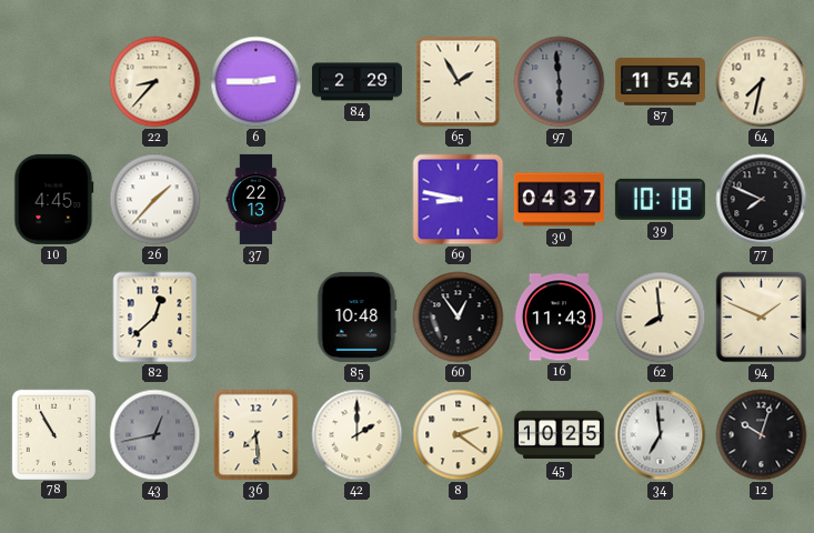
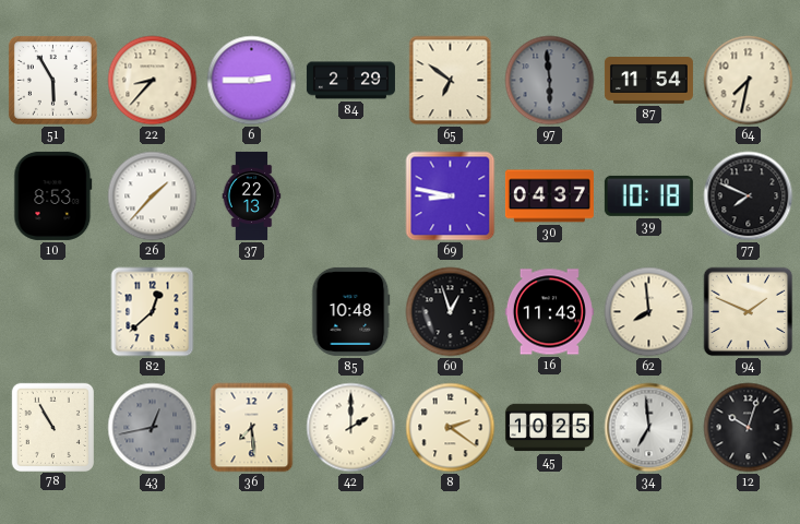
51: none -> 5:55
65: 1:55 -> 6:51
10: 4:45 -> 8:53
60: 12:54 -> 12:57
